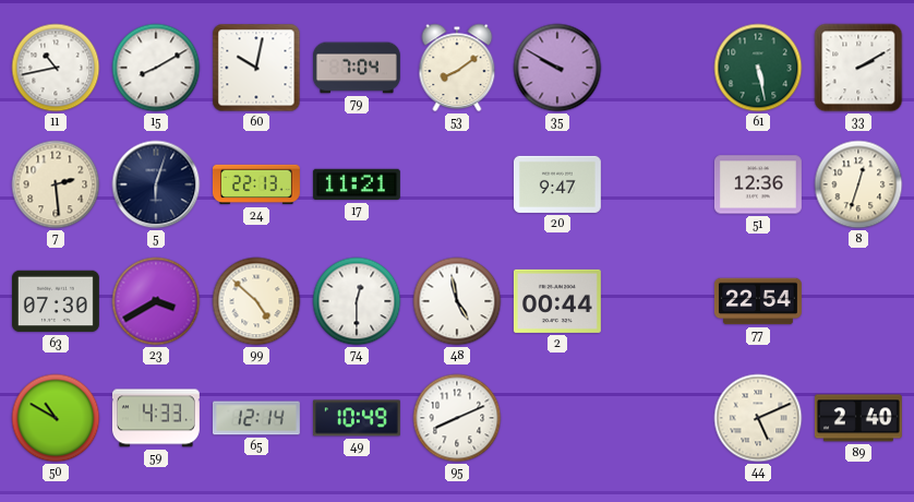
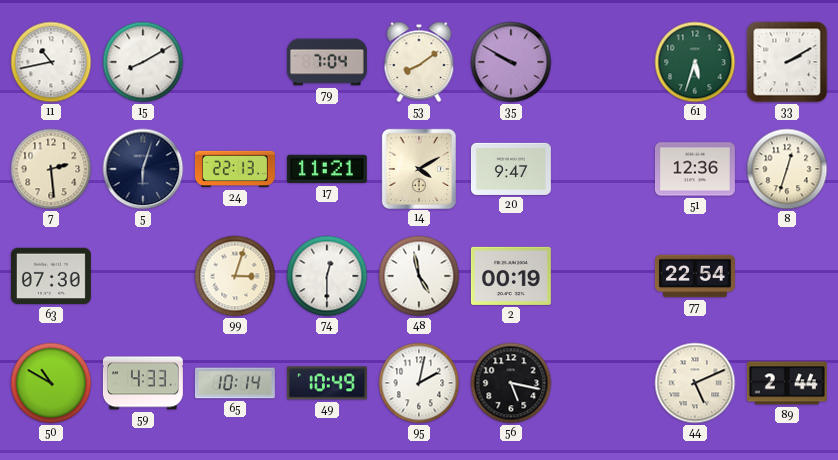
60: 10:02 -> none
61: 5:28 -> 5:33
14: none -> 4:10
23: 3:40 -> none
99: 4:52 -> 3:03
2: 00:44 -> 00:19
65: 12:14 -> 10:14
95: 8:11 -> 2:02
56: none -> 5:17
89: 2:40 -> 2:44
